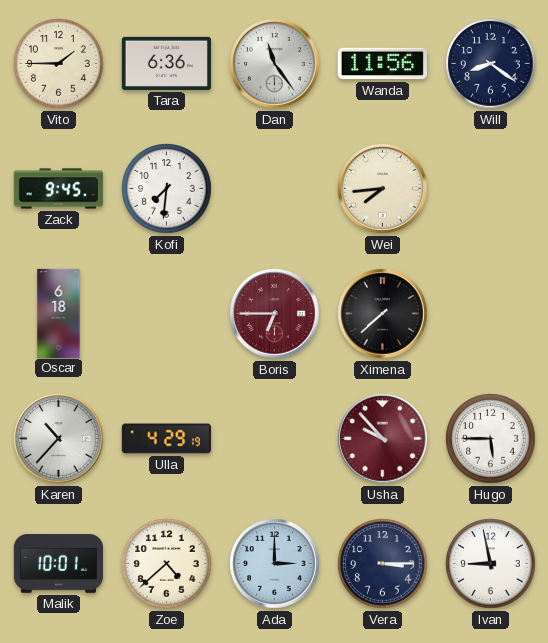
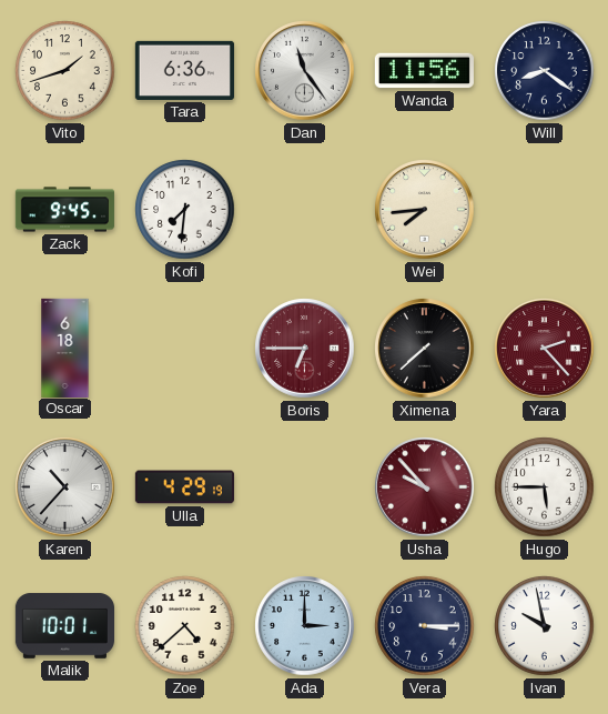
Vito: 1:45 -> 1:42
Yara: none -> 2:23
Ivan: 8:58 -> 9:58
